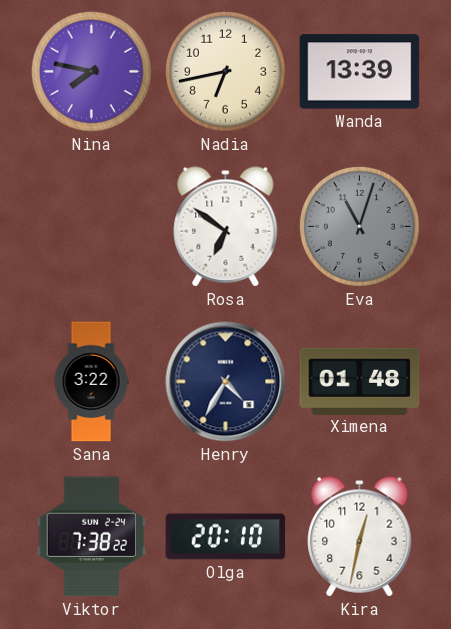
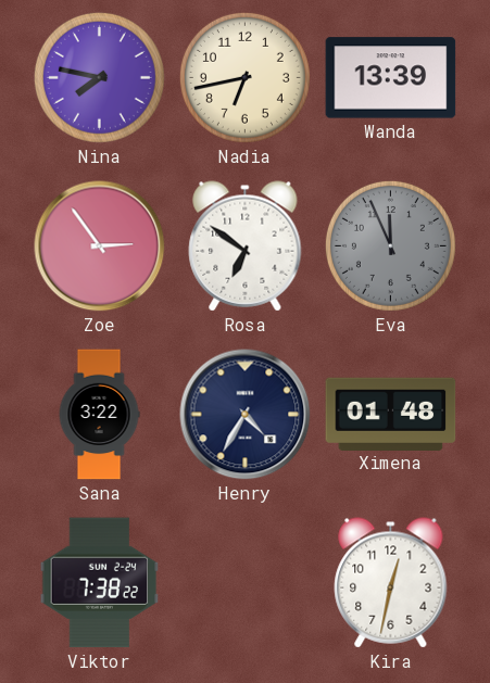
Zoe: none -> 2:54
Eva: 11:03 -> 11:56
Olga: 20:10 -> none
